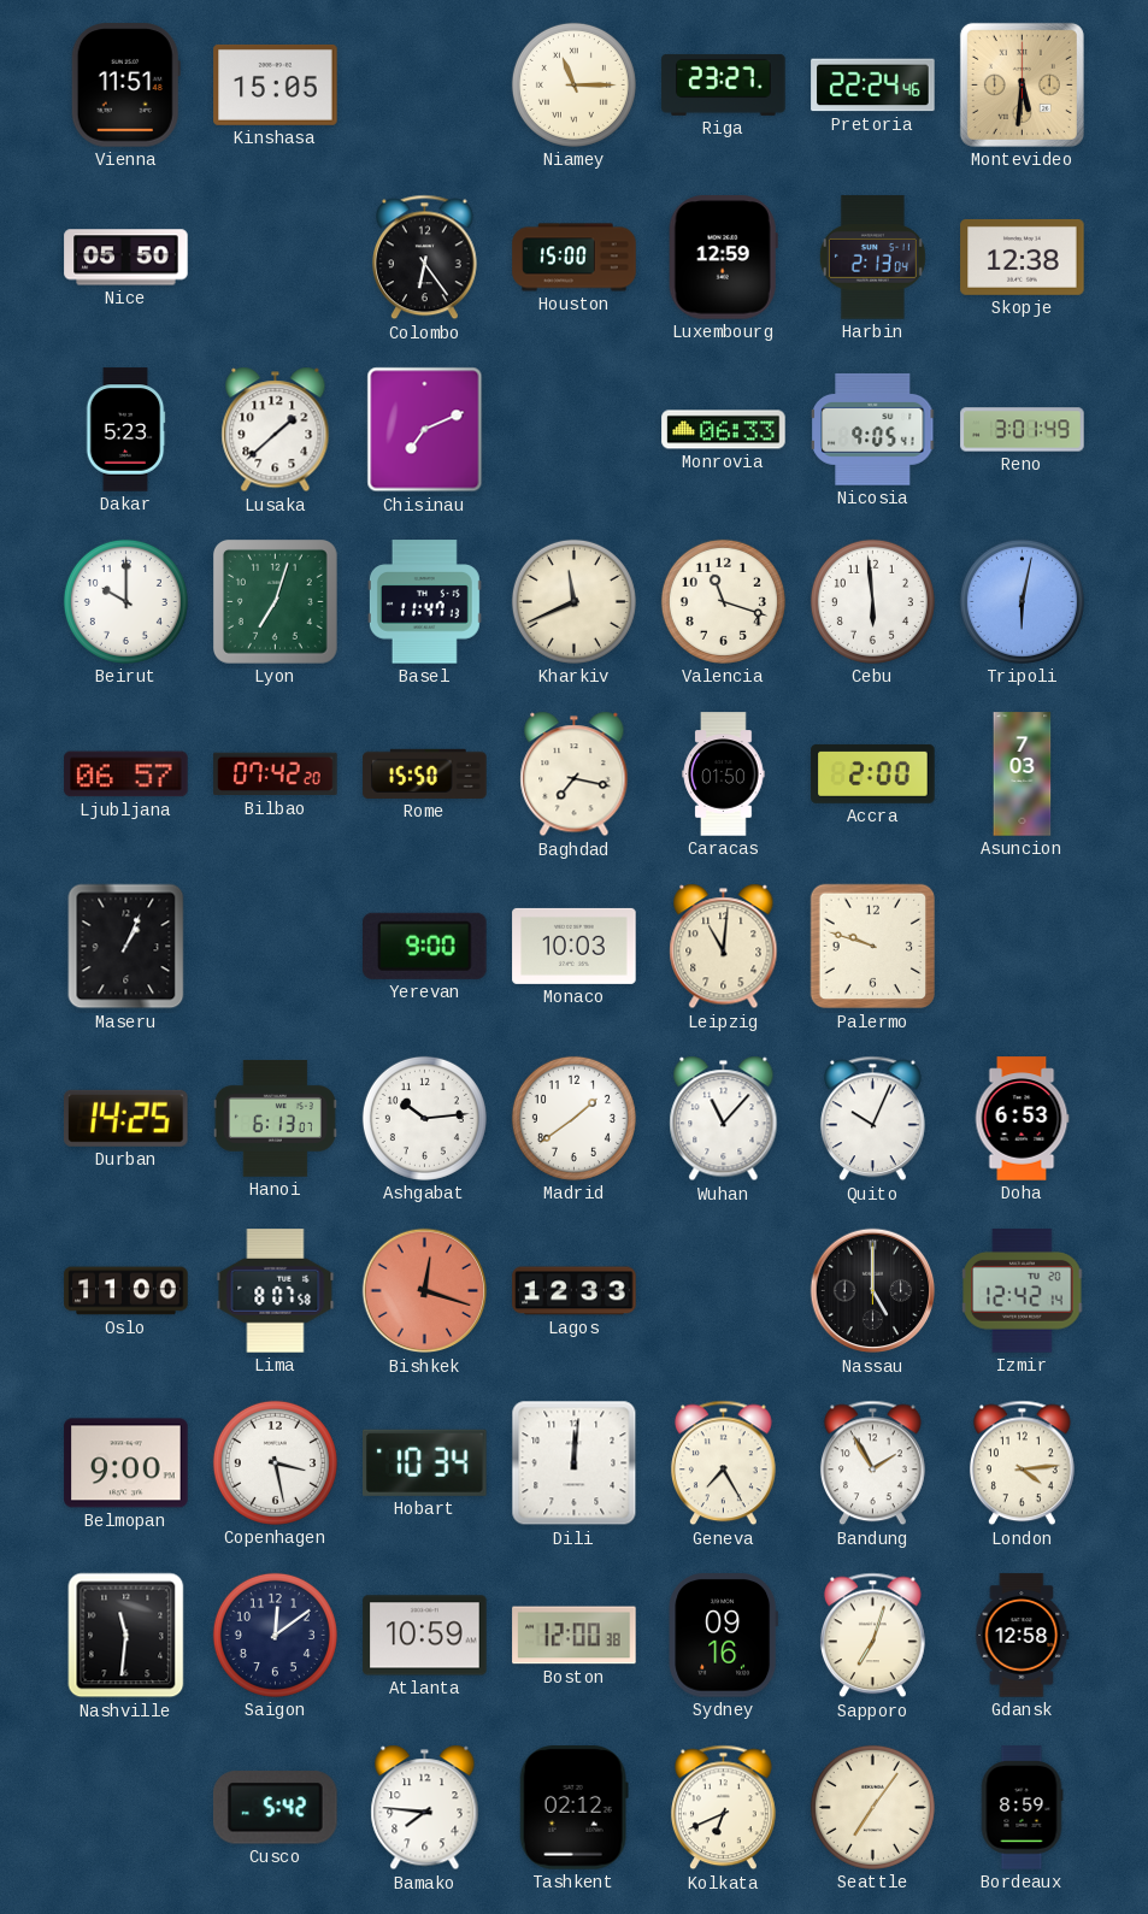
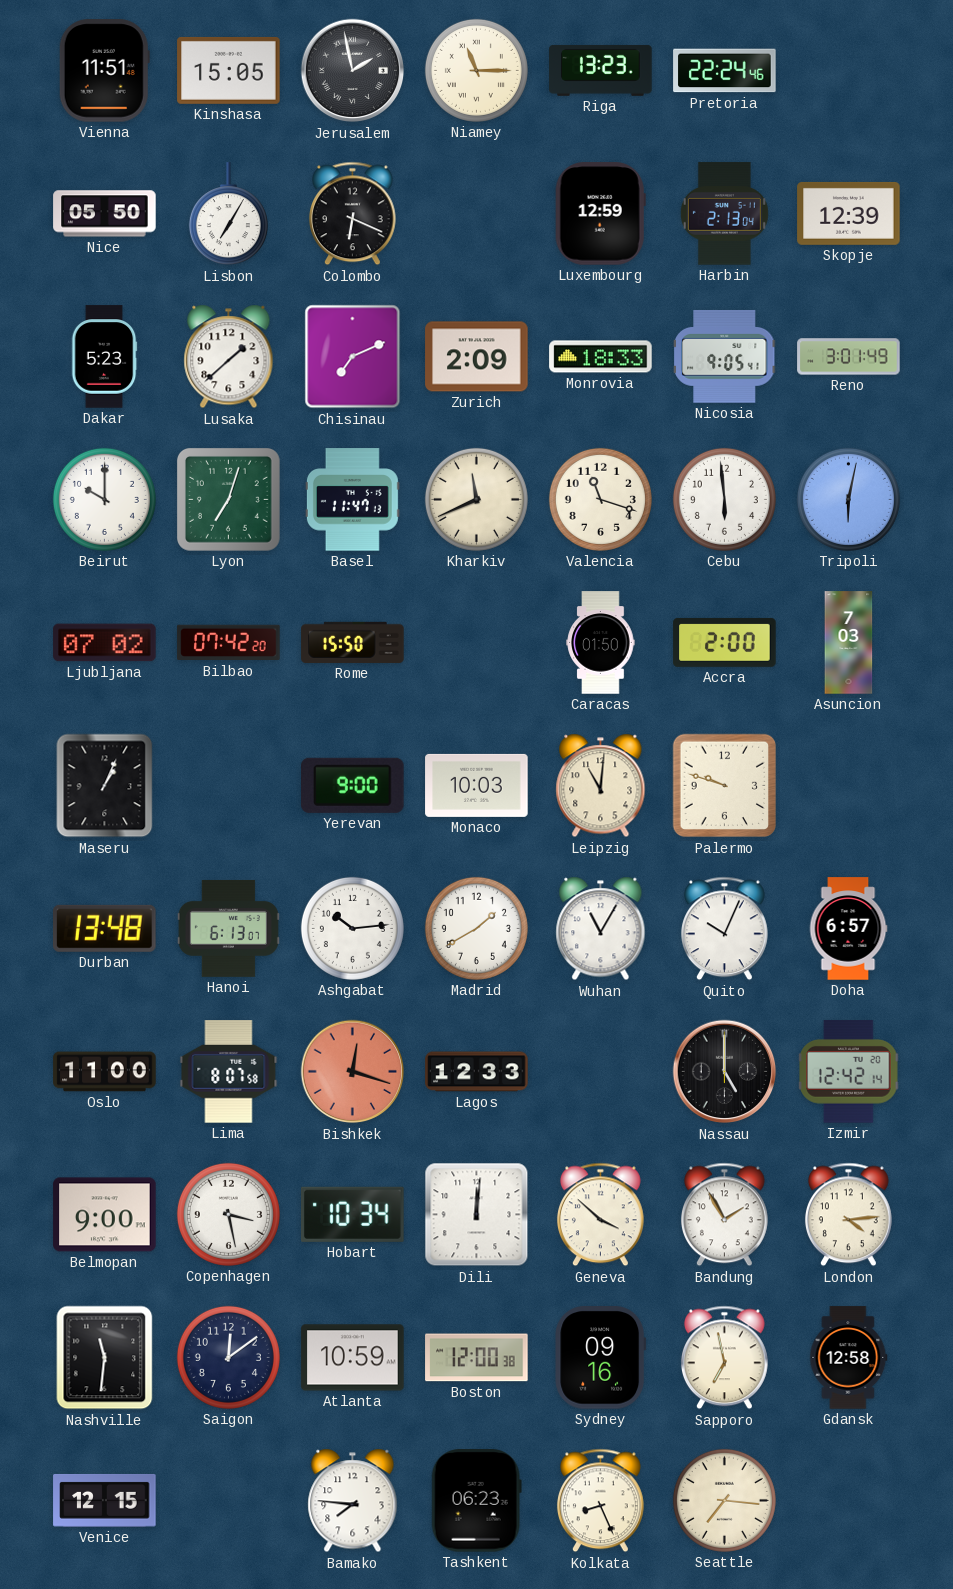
Jerusalem: none -> 1:58
Riga: 23:27 -> 13:23
Montevideo: 5:31 -> none
Lisbon: none -> 7:05
Colombo: 6:24 -> 6:19
Houston: 15:00 -> none
Skopje: 12:38 -> 12:39
Zurich: none -> 2:09
Monrovia: 06:33 -> 18:33
Ljubljana: 06:57 -> 07:02
Baghdad: 7:17 -> none
Durban: 14:25 -> 13:48
Madrid: 1:39 -> 1:40
Wuhan: 11:07 -> 11:05
Doha: 6:53 -> 6:57
Geneva: 7:25 -> 3:52
Sapporo: 7:03 -> 6:58
Venice: none -> 12:15
Cusco: 5:42 -> none
Tashkent: 02:12 -> 06:23
Kolkata: 6:41 -> 8:26
Seattle: 7:06 -> 7:16
Bordeaux: 8:59 -> none
